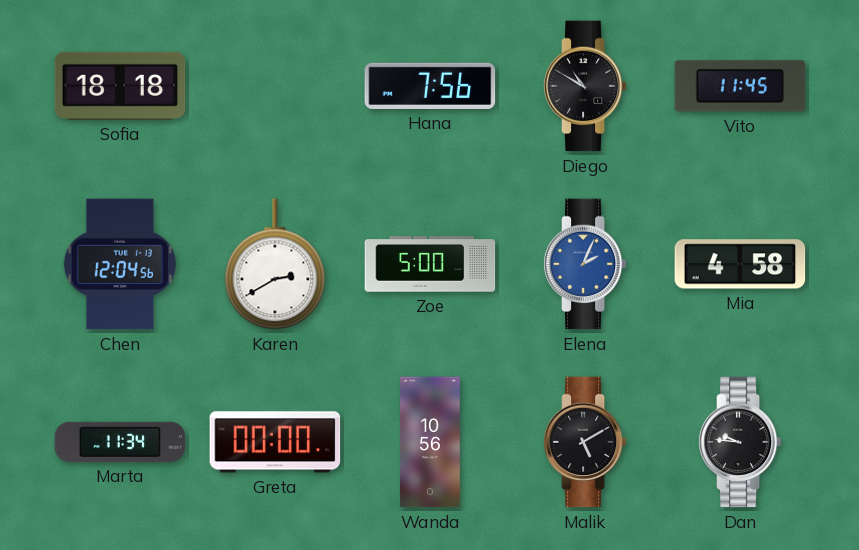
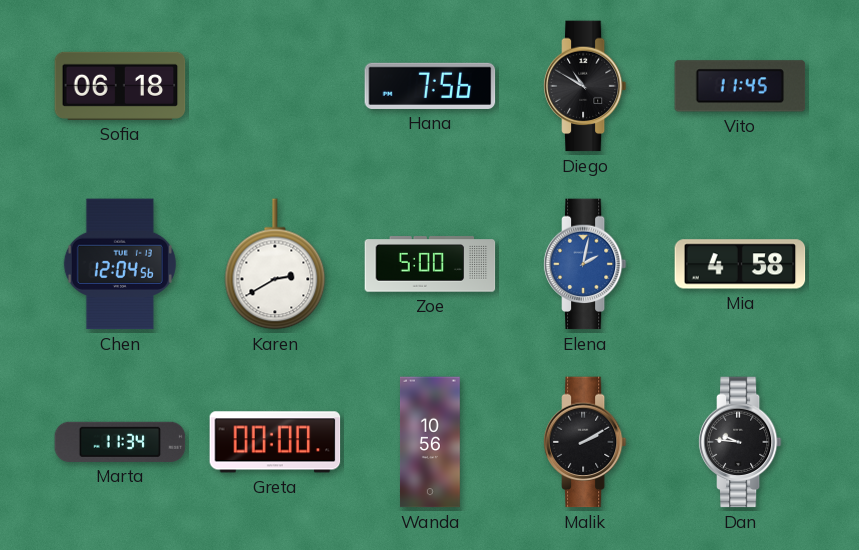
Sofia: 18:18 -> 06:18
Elena: 2:04 -> 2:02
Malik: 5:10 -> 2:10
